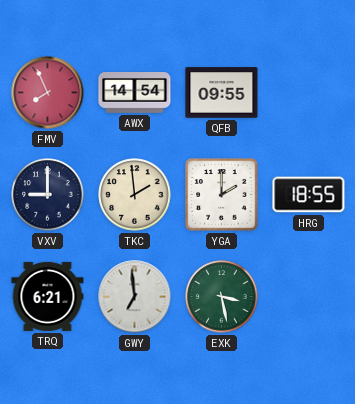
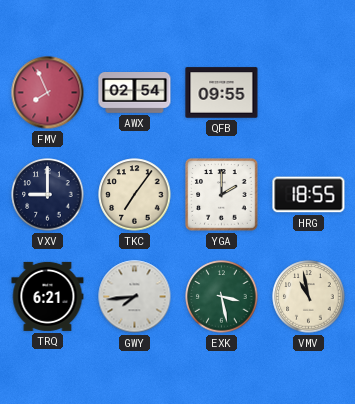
AWX: 14:54 -> 02:54
TKC: 1:59 -> 7:06
GWY: 6:59 -> 7:44
VMV: none -> 10:58
